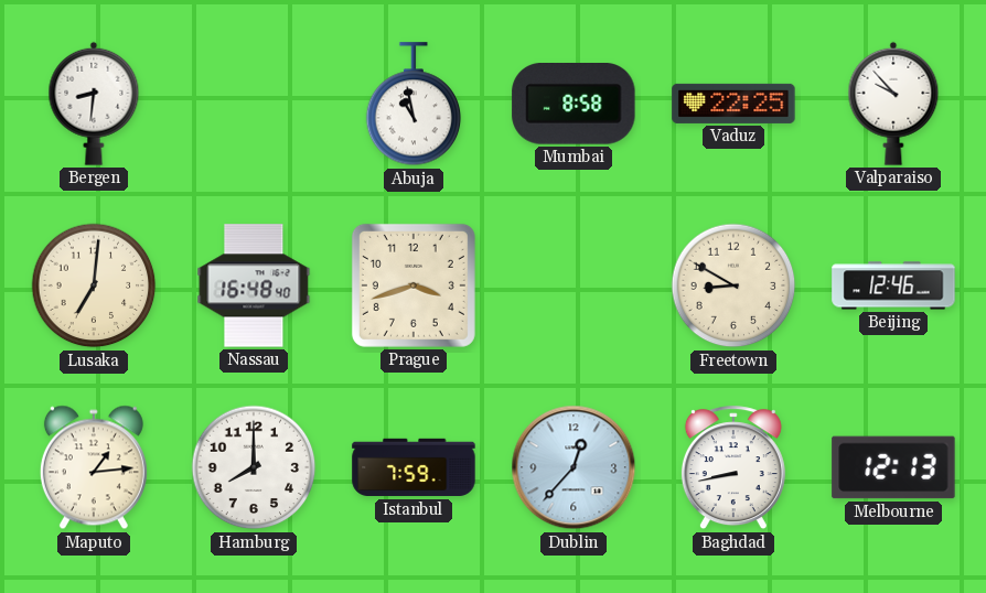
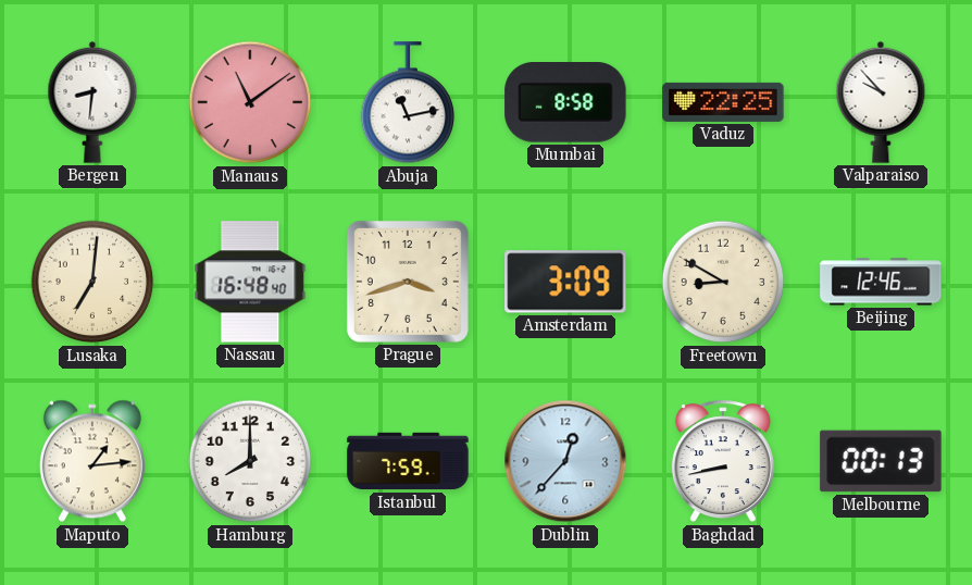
Manaus: none -> 11:09
Abuja: 10:58 -> 11:13
Amsterdam: none -> 3:09
Melbourne: 12:13 -> 00:13
